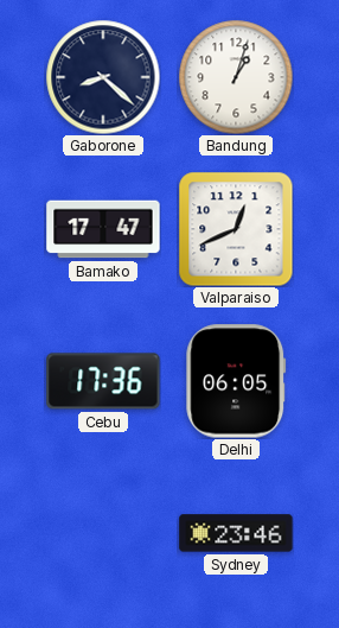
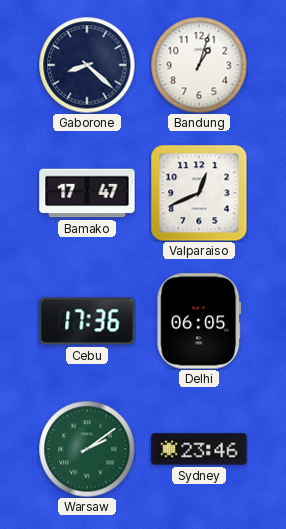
Warsaw: none -> 2:09
